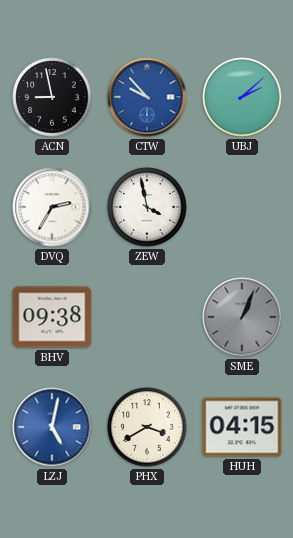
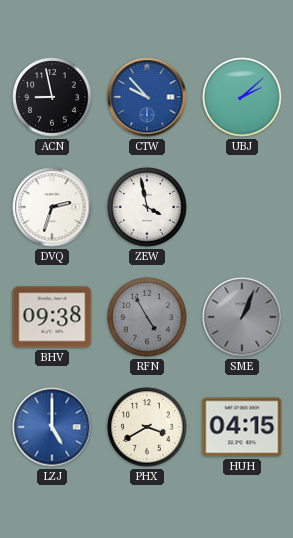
DVQ: 2:35 -> 2:33
RFN: none -> 4:55
LZJ: 5:02 -> 5:00
